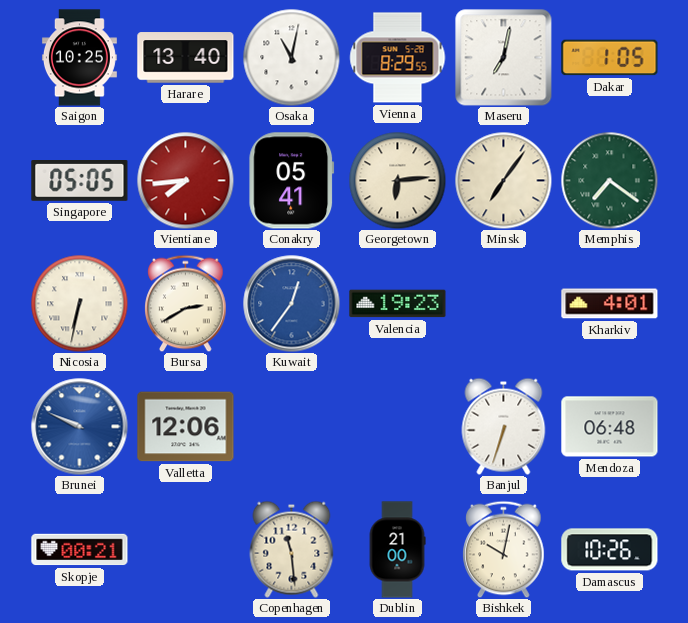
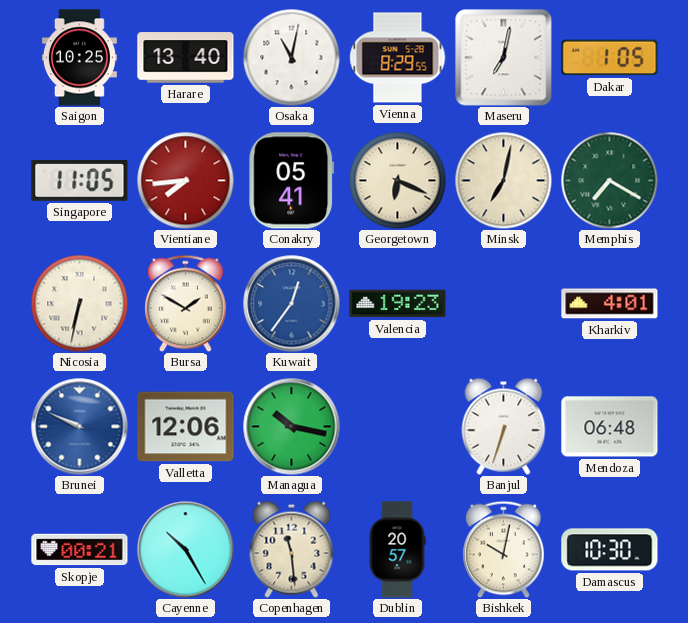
Singapore: 05:05 -> 11:05
Georgetown: 6:14 -> 6:19
Minsk: 7:06 -> 7:02
Memphis: 7:21 -> 7:20
Bursa: 2:40 -> 1:50
Managua: none -> 10:17
Cayenne: none -> 10:25
Dublin: 21:00 -> 20:57
Damascus: 10:26 -> 10:30
